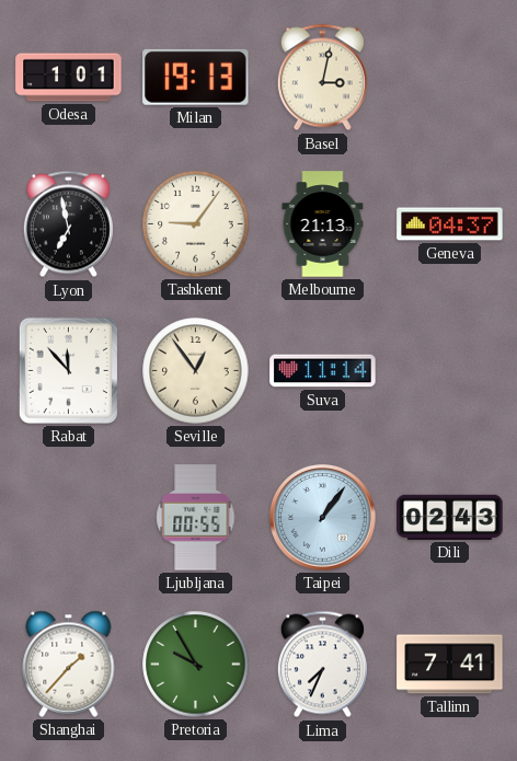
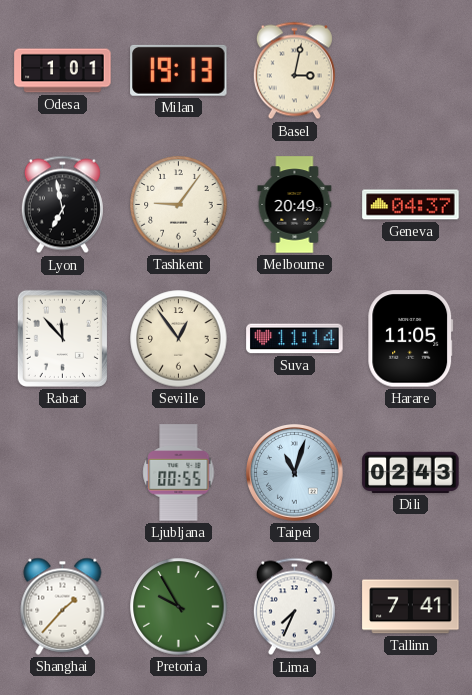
Melbourne: 21:13 -> 20:49
Harare: none -> 11:05
Taipei: 1:06 -> 11:03
